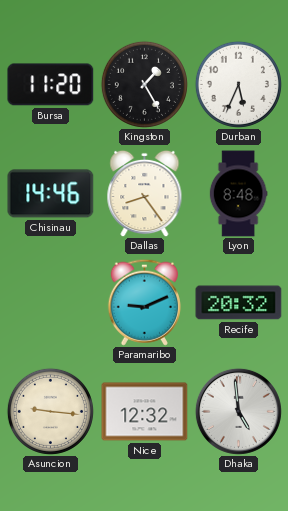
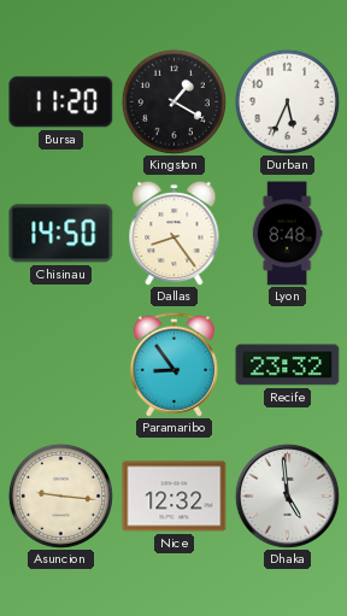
Kingston: 1:25 -> 1:20
Chisinau: 14:46 -> 14:50
Paramaribo: 9:11 -> 8:54
Recife: 20:32 -> 23:32
